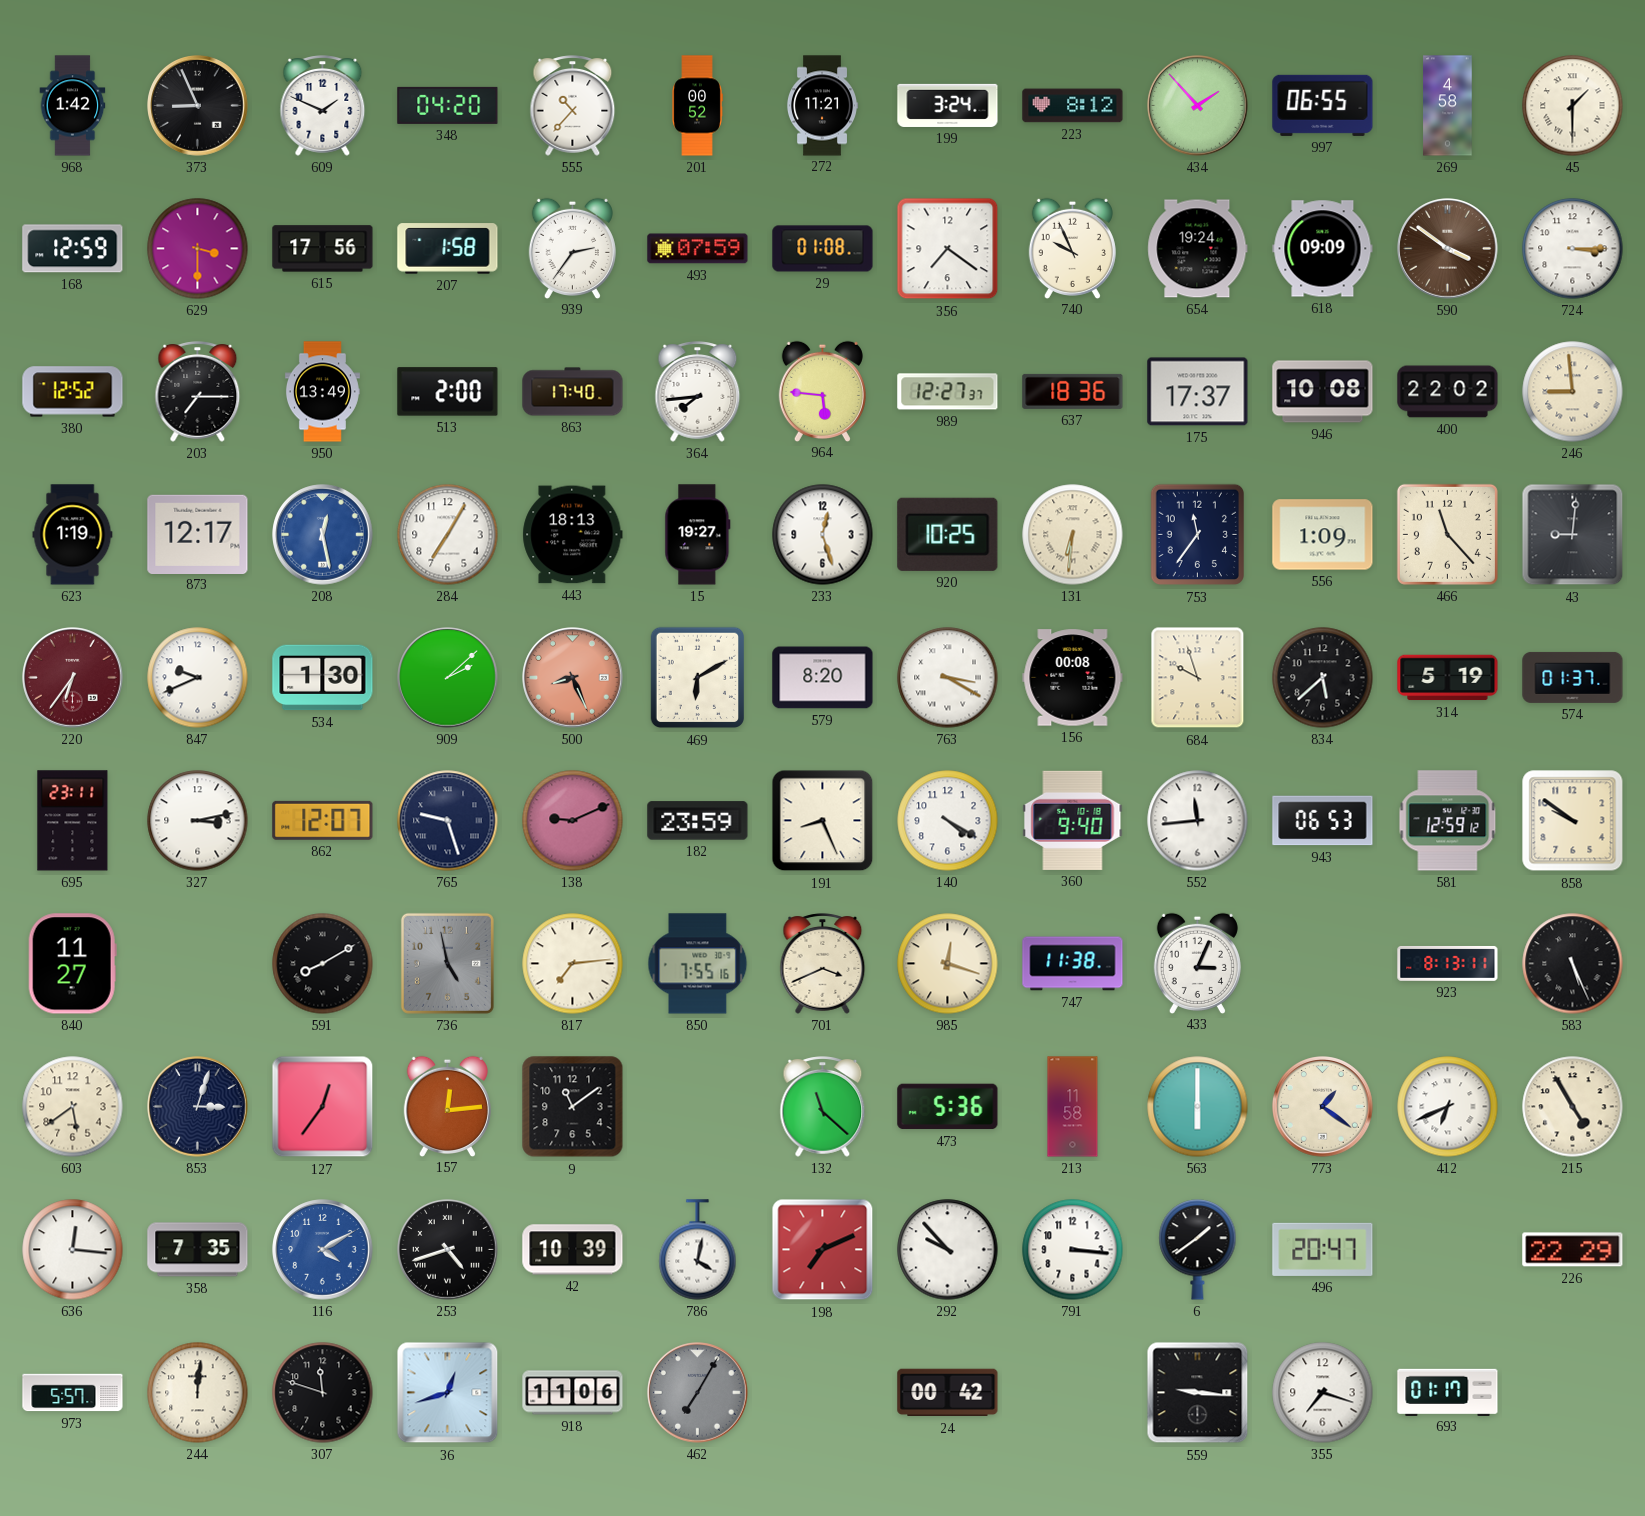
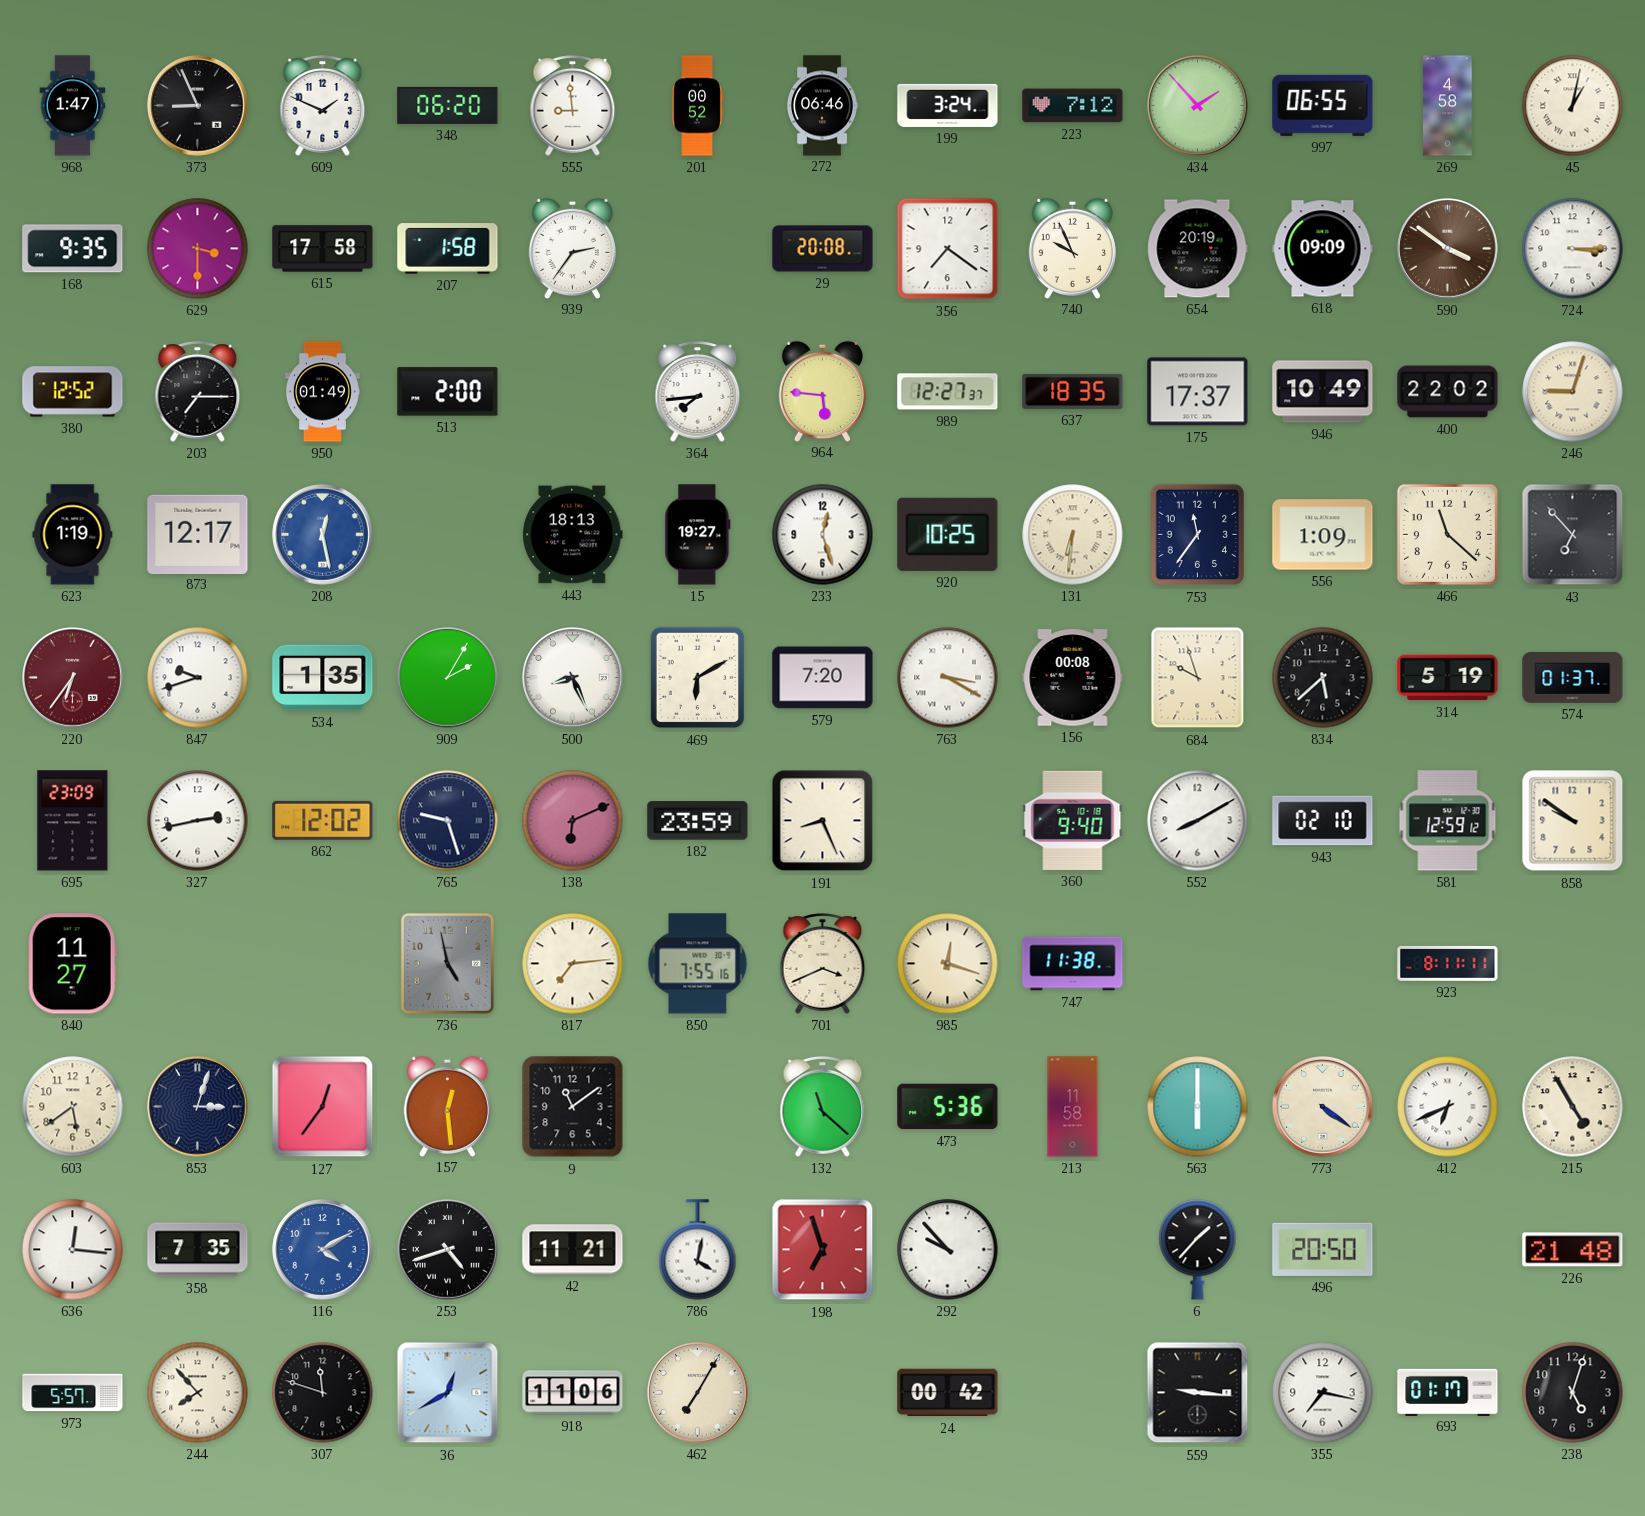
968: 1:42 -> 1:47
348: 04:20 -> 06:20
555: 10:37 -> 8:59
272: 11:21 -> 06:46
223: 8:12 -> 7:12
45: 1:30 -> 1:02
168: 12:59 -> 9:35
615: 17:56 -> 17:58
493: 07:59 -> none
29: 01:08 -> 20:08
654: 19:24 -> 20:19
950: 13:49 -> 01:49
863: 17:40 -> none
637: 18:36 -> 18:35
946: 10:08 -> 10:49
246: 8:59 -> 9:03
284: 7:05 -> none
466: 11:23 -> 11:22
43: 9:01 -> 6:53
847: 9:41 -> 9:42
534: 1:30 -> 1:35
909: 2:08 -> 2:05
500 dial: salmon -> white
579: 8:20 -> 7:20
695: 23:11 -> 23:09
327: 3:13 -> 2:43
862: 12:07 -> 12:02
138: 9:11 -> 6:11
140: 4:20 -> none
552: 11:44 -> 8:10
943: 06:53 -> 02:10
591: 8:10 -> none
433: 3:04 -> none
923: 8:13 -> 8:11
583: 5:26 -> none
157: 12:14 -> 12:29
773: 1:21 -> 4:21
42: 10:39 -> 11:21
198: 7:11 -> 6:57
791: 3:16 -> none
6: 1:39 -> 1:37
496: 20:47 -> 20:50
226: 22:29 -> 21:48
244: 12:01 -> 7:53
36: 12:42 -> 12:40
462 dial: grey -> cream
355: 7:18 -> 7:17
238: none -> 5:03
